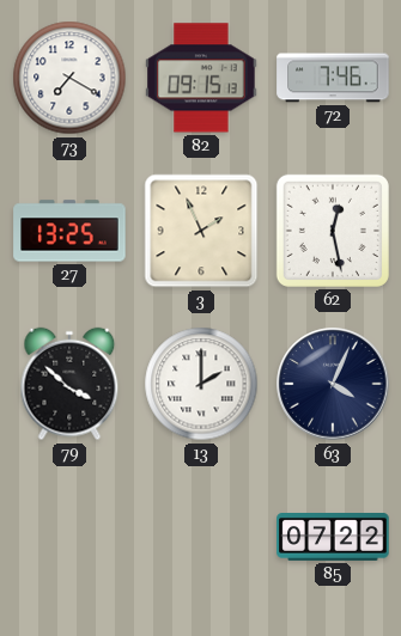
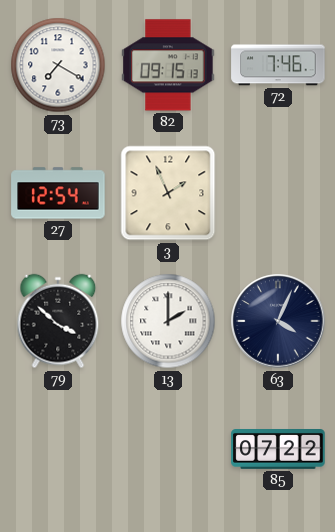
27: 13:25 -> 12:54
62: 12:28 -> none
